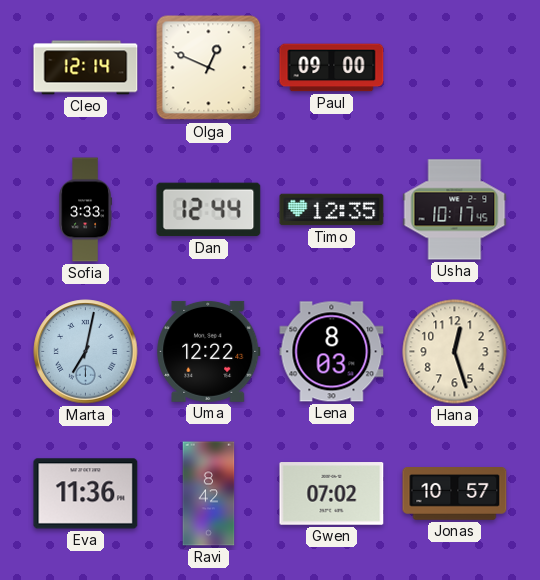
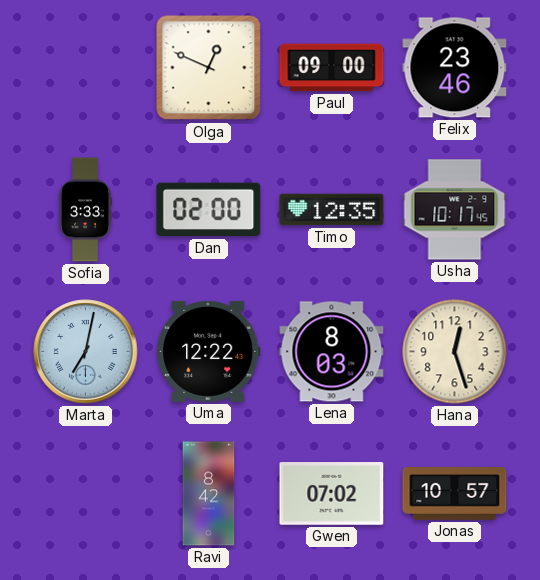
Cleo: 12:14 -> none
Felix: none -> 23:46
Dan: 12:44 -> 02:00
Eva: 11:36 -> none
